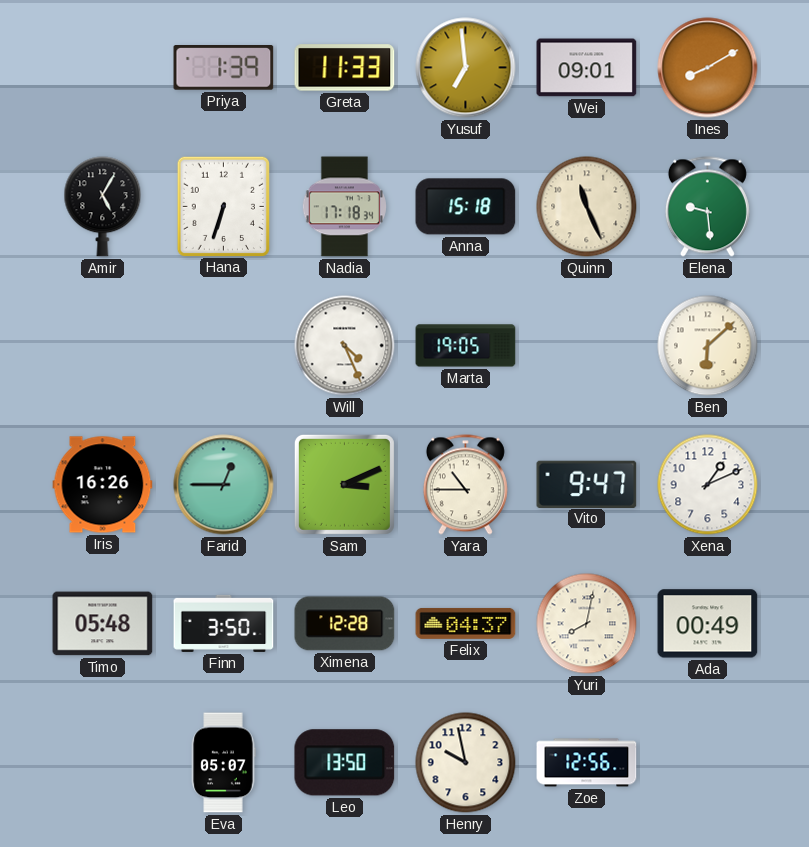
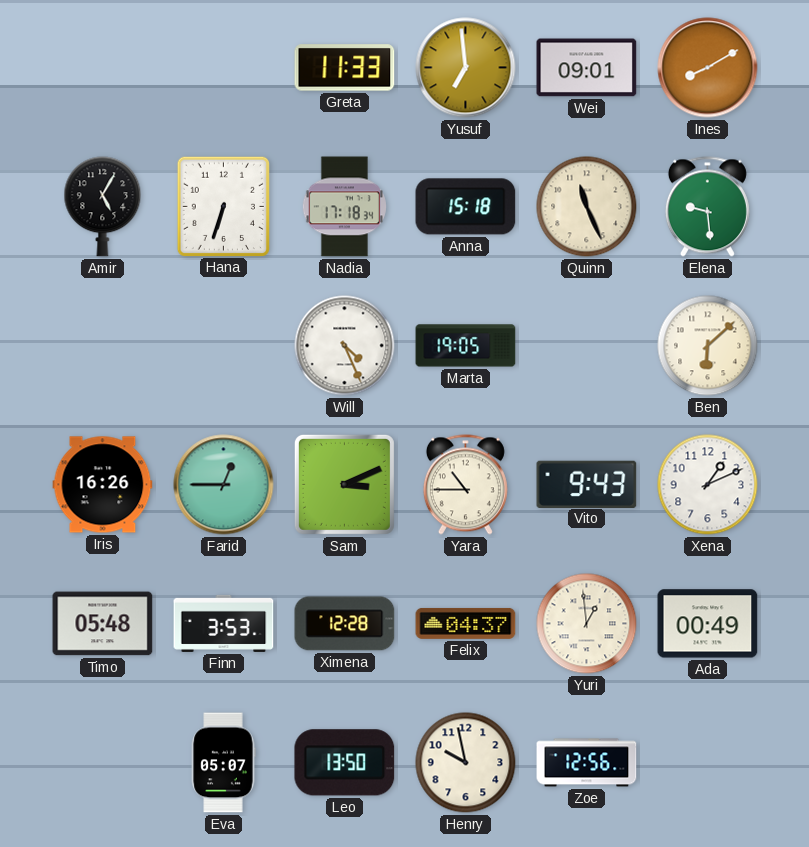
Priya: 1:39 -> none
Vito: 9:47 -> 9:43
Finn: 3:50 -> 3:53
Yuri: 8:02 -> 12:59
